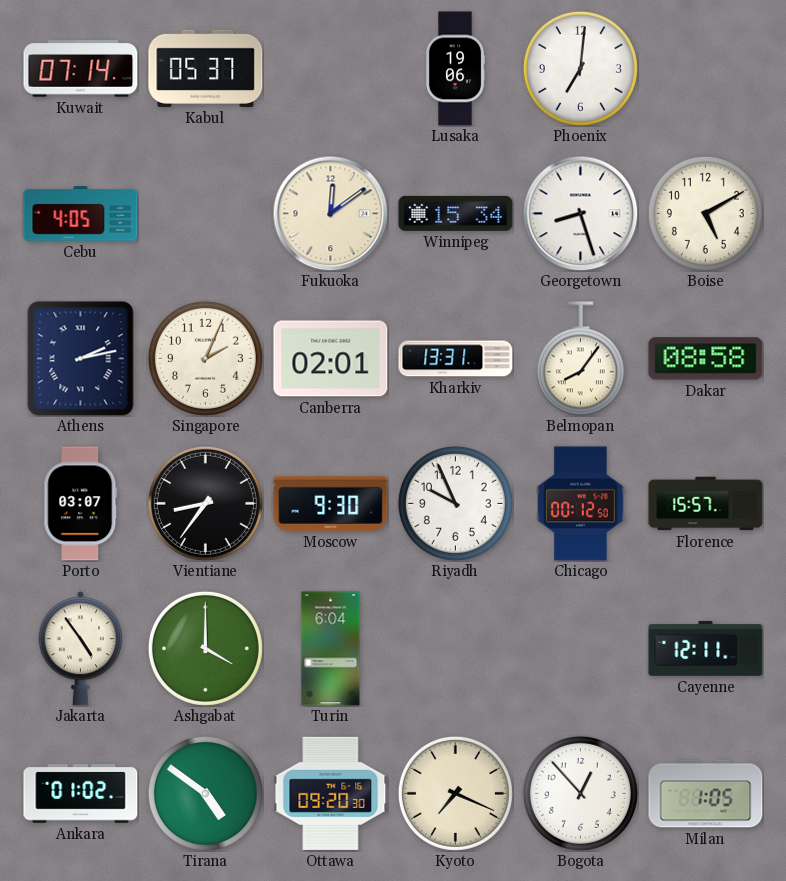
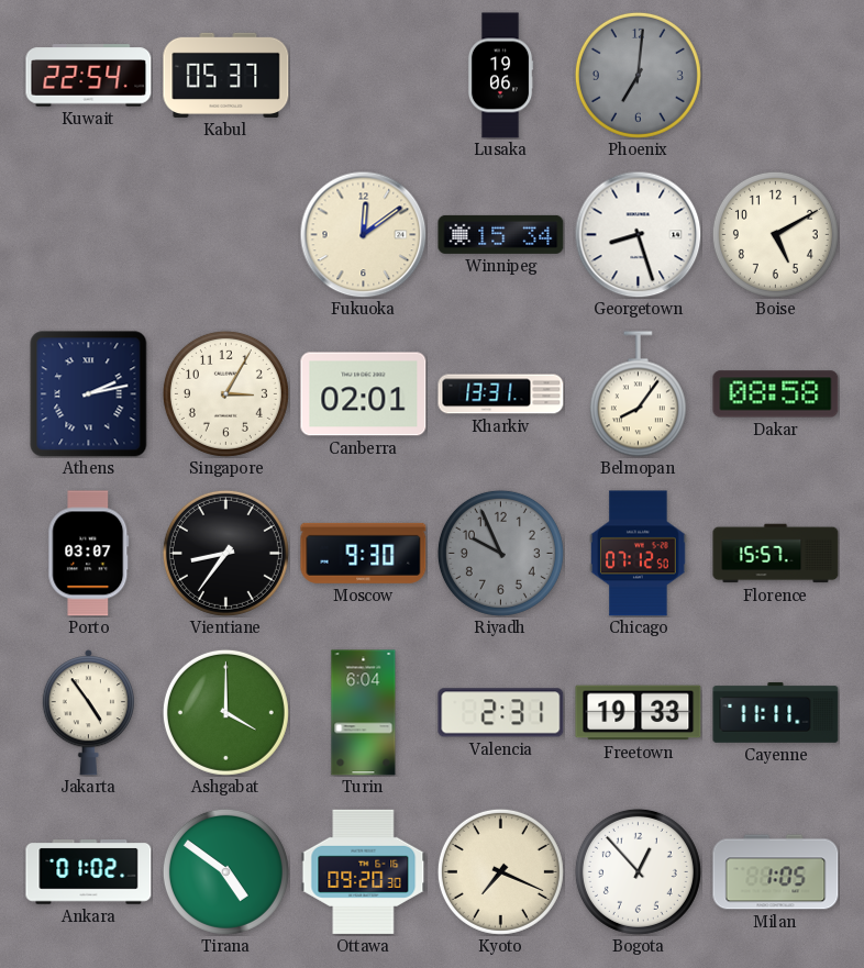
Kuwait: 07:14 -> 22:54
Phoenix dial: white -> grey
Cebu: 4:05 -> none
Singapore: 2:04 -> 3:05
Riyadh dial: white -> grey
Chicago: 00:12 -> 07:12
Valencia: none -> 2:31
Freetown: none -> 19:33
Cayenne: 12:11 -> 11:11
